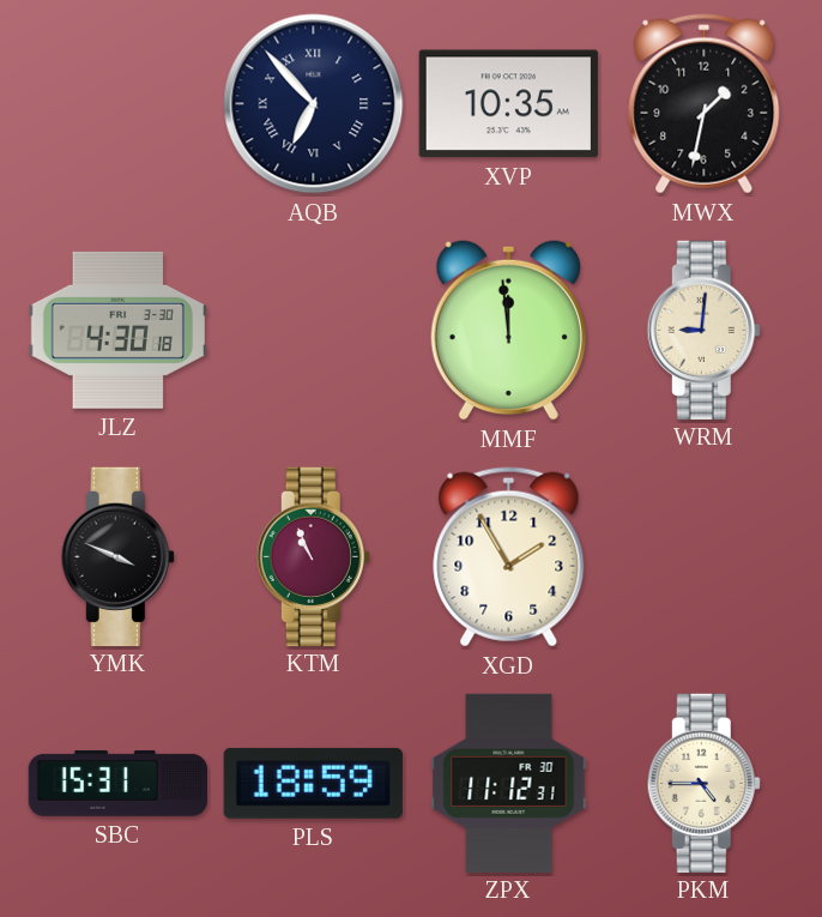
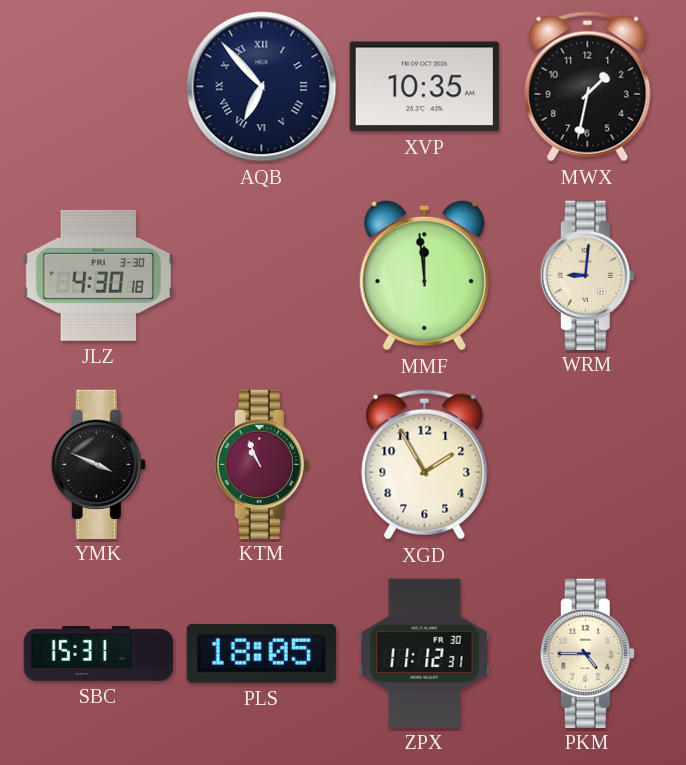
PLS: 18:59 -> 18:05
